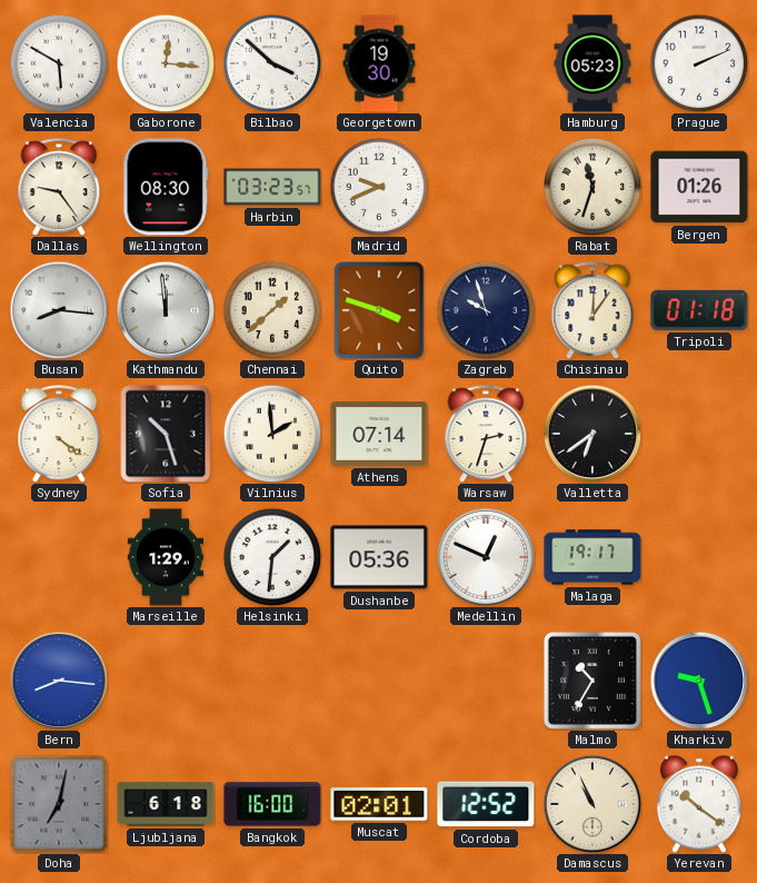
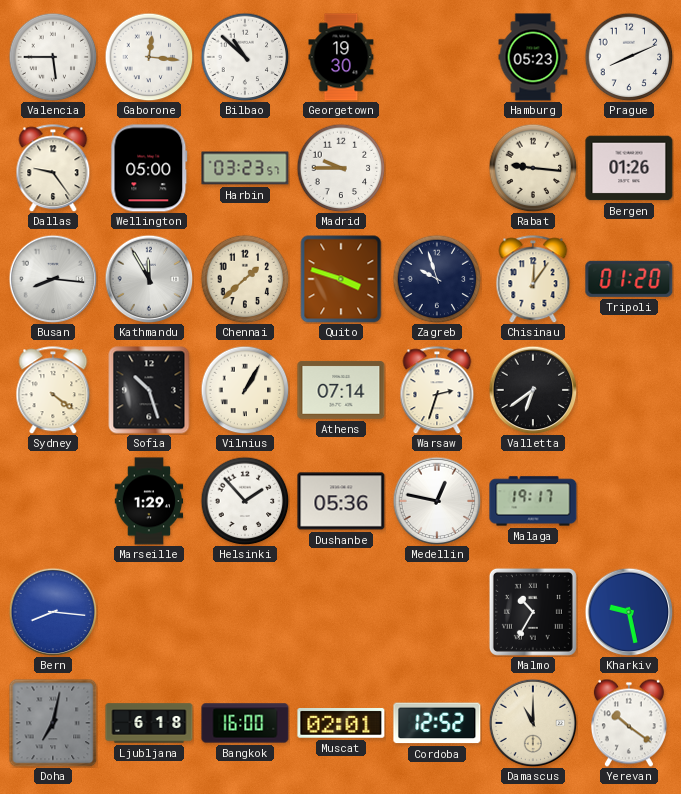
Valencia: 5:50 -> 5:45
Bilbao: 3:52 -> 10:52
Prague: 2:11 -> 8:11
Wellington: 08:30 -> 05:00
Madrid: 9:41 -> 9:45
Rabat: 11:33 -> 9:16
Kathmandu: 11:59 -> 11:55
Tripoli: 01:18 -> 01:20
Vilnius: 1:59 -> 1:05
Helsinki: 1:31 -> 1:53
Medellin: 12:49 -> 12:47
Kharkiv: 9:27 -> 9:28
Damascus: 10:56 -> 11:00
